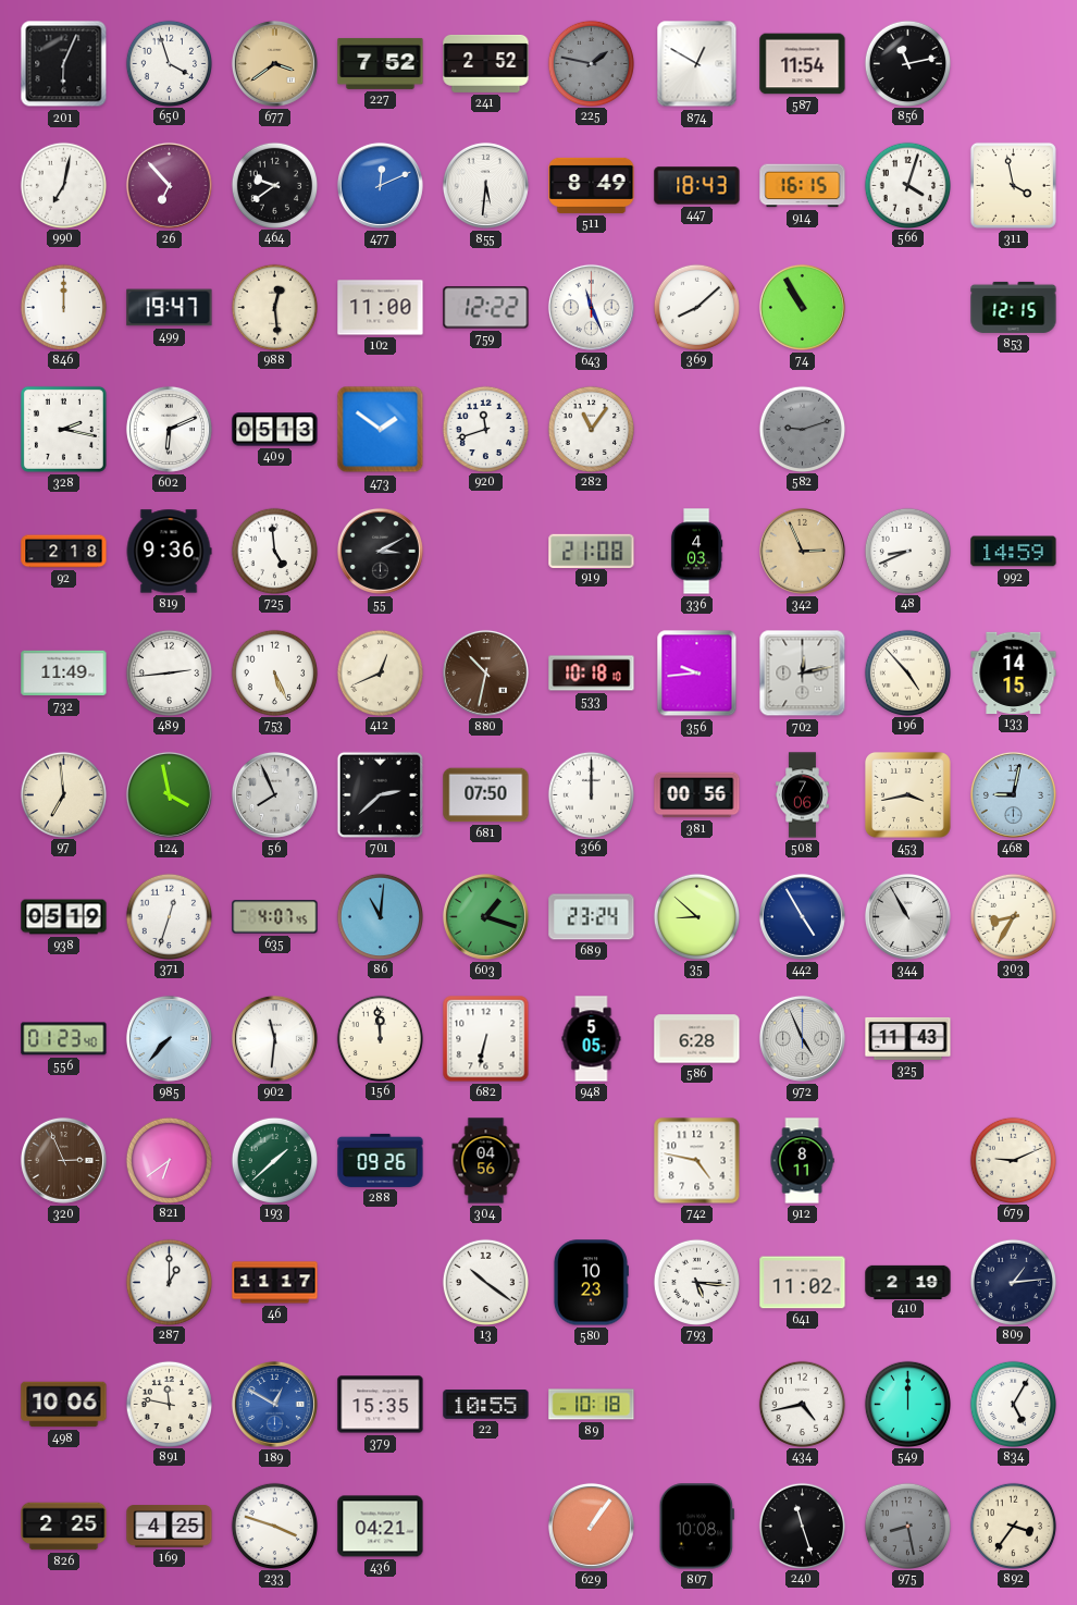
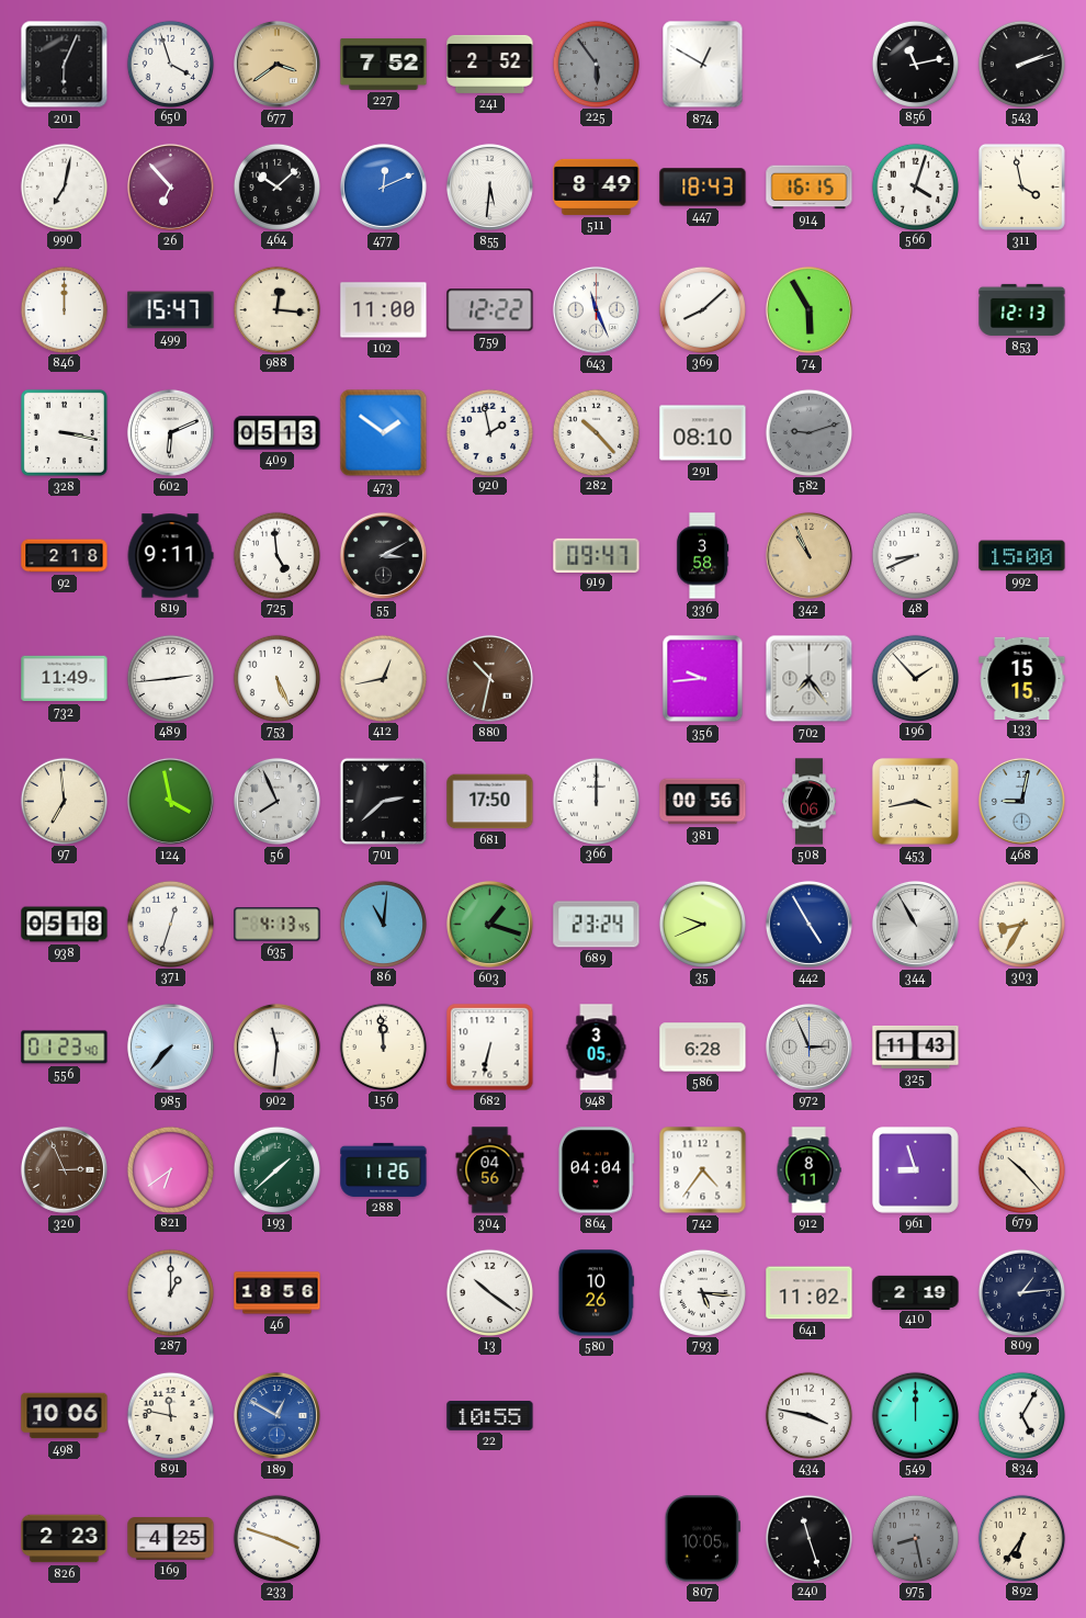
225: 1:47 -> 5:54
587: 11:54 -> none
543: none -> 2:12
464: 9:39 -> 10:08
499: 19:47 -> 15:47
988: 12:29 -> 12:16
74: 10:55 -> 5:55
853: 12:15 -> 12:13
328: 2:17 -> 3:17
920: 11:42 -> 1:58
282: 11:06 -> 10:23
291: none -> 08:10
819: 9:36 -> 9:11
919: 21:08 -> 09:47
336: 4:03 -> 3:58
342: 2:56 -> 10:56
992: 14:59 -> 15:00
412: 12:41 -> 12:43
533: 10:18 -> none
702: 12:13 -> 7:24
196: 4:53 -> 1:53
133: 14:15 -> 15:15
681: 07:50 -> 17:50
938: 05:19 -> 05:18
635: 4:07 -> 4:13
35: 8:52 -> 9:41
948: 5:05 -> 3:05
972: 4:56 -> 2:56
288: 09:26 -> 11:26
864: none -> 04:04
742: 4:47 -> 4:36
961: none -> 8:57
679: 9:11 -> 10:23
46: 11:17 -> 18:56
580: 10:23 -> 10:26
379: 15:35 -> none
89: 10:18 -> none
434: 4:43 -> 3:47
826: 2:25 -> 2:23
436: 04:21 -> none
629: 1:06 -> none
807: 10:08 -> 10:05
892: 3:36 -> 6:36
